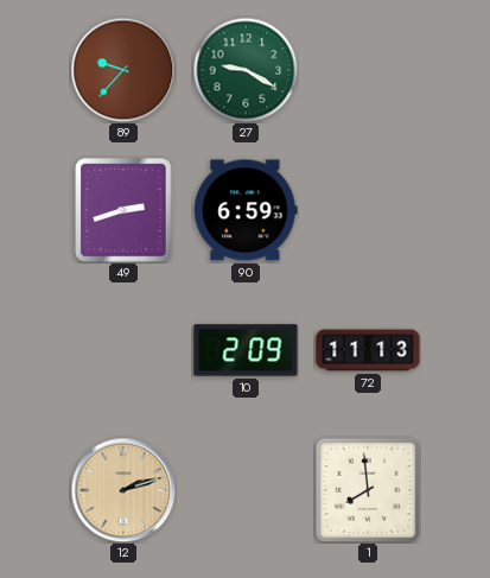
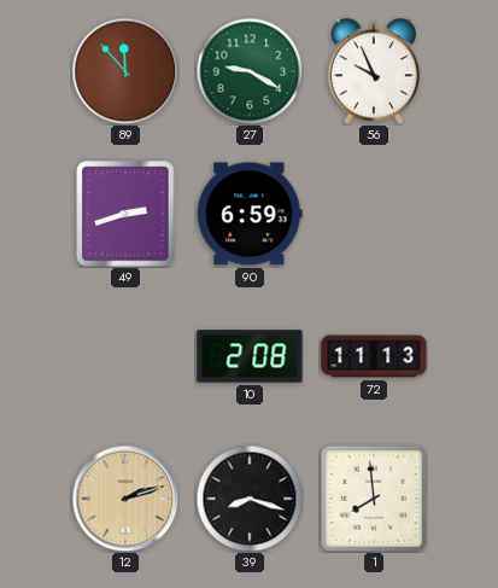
89: 9:37 -> 11:53
56: none -> 9:56
10: 2:09 -> 2:08
39: none -> 8:18
